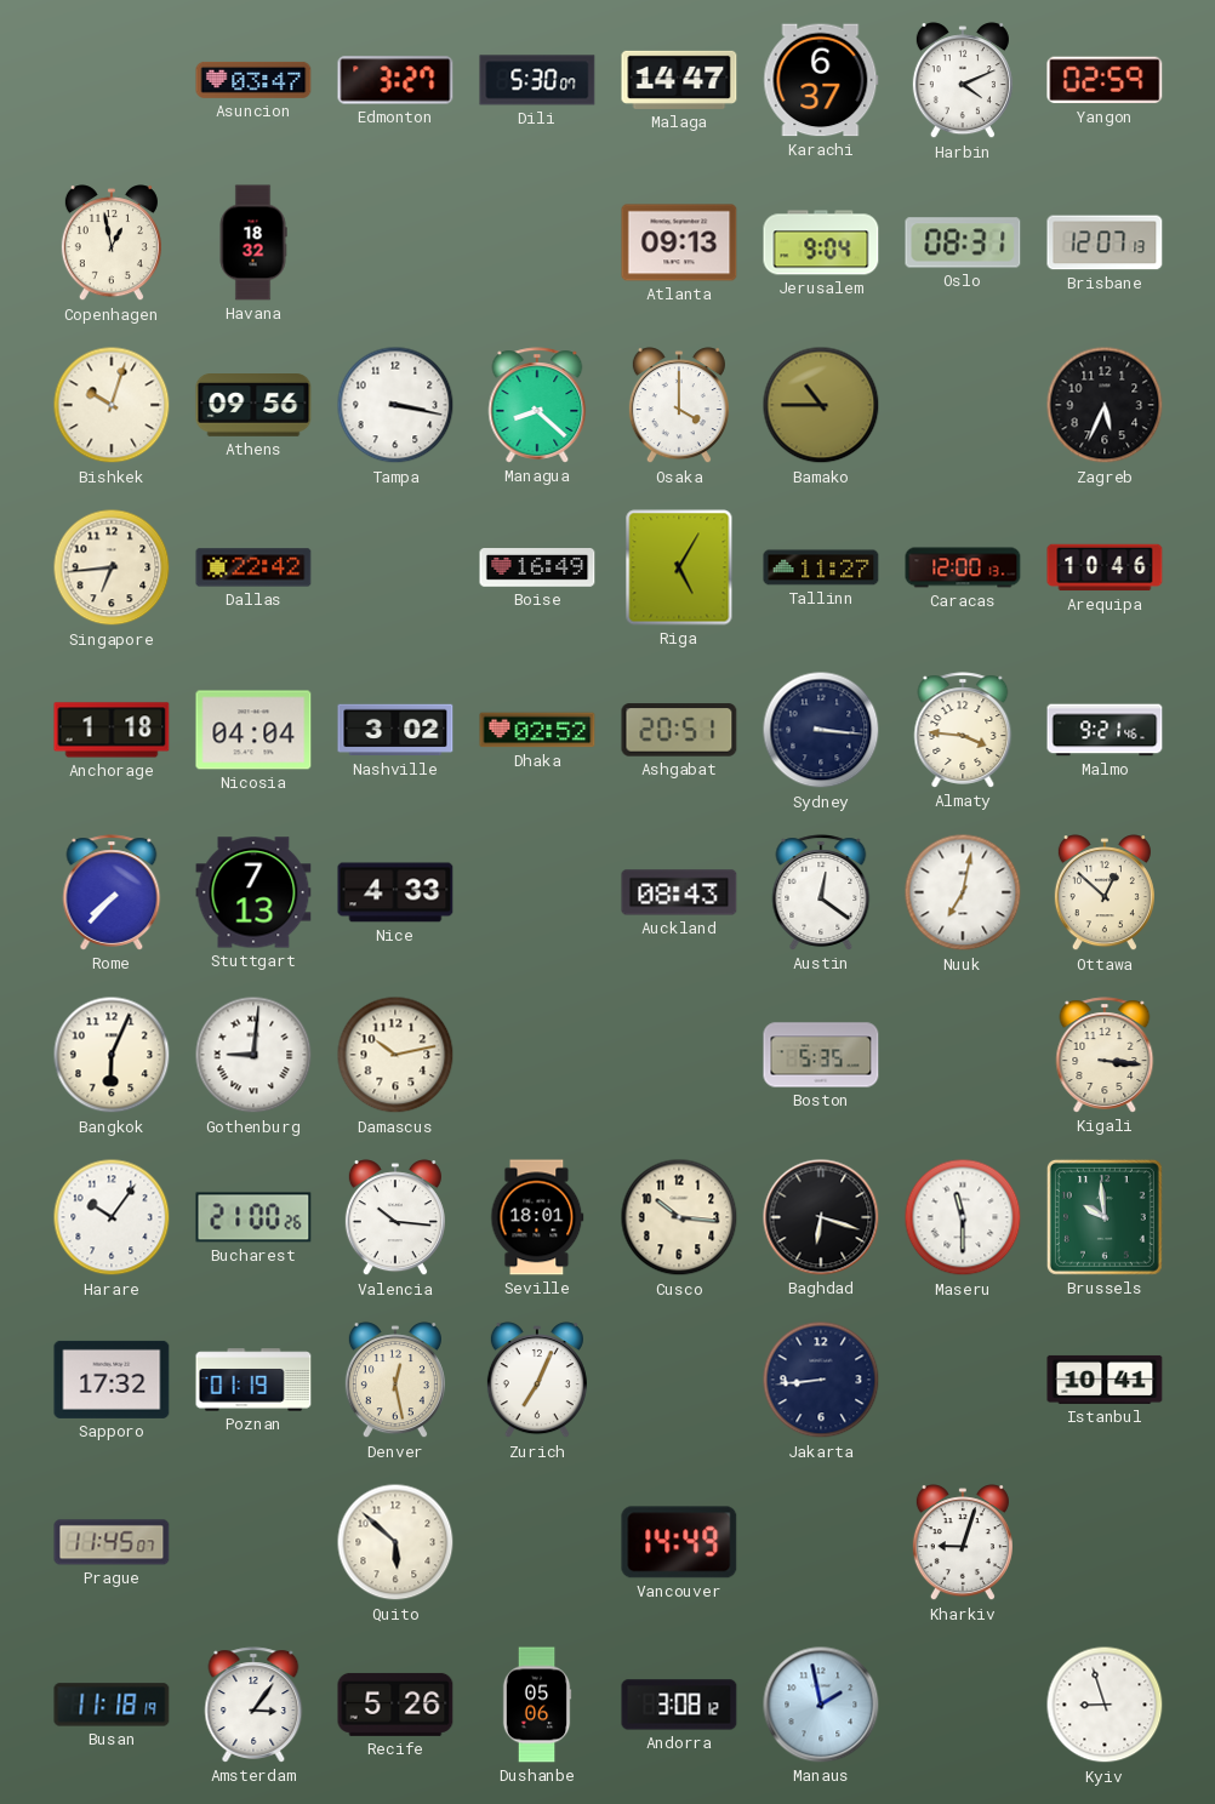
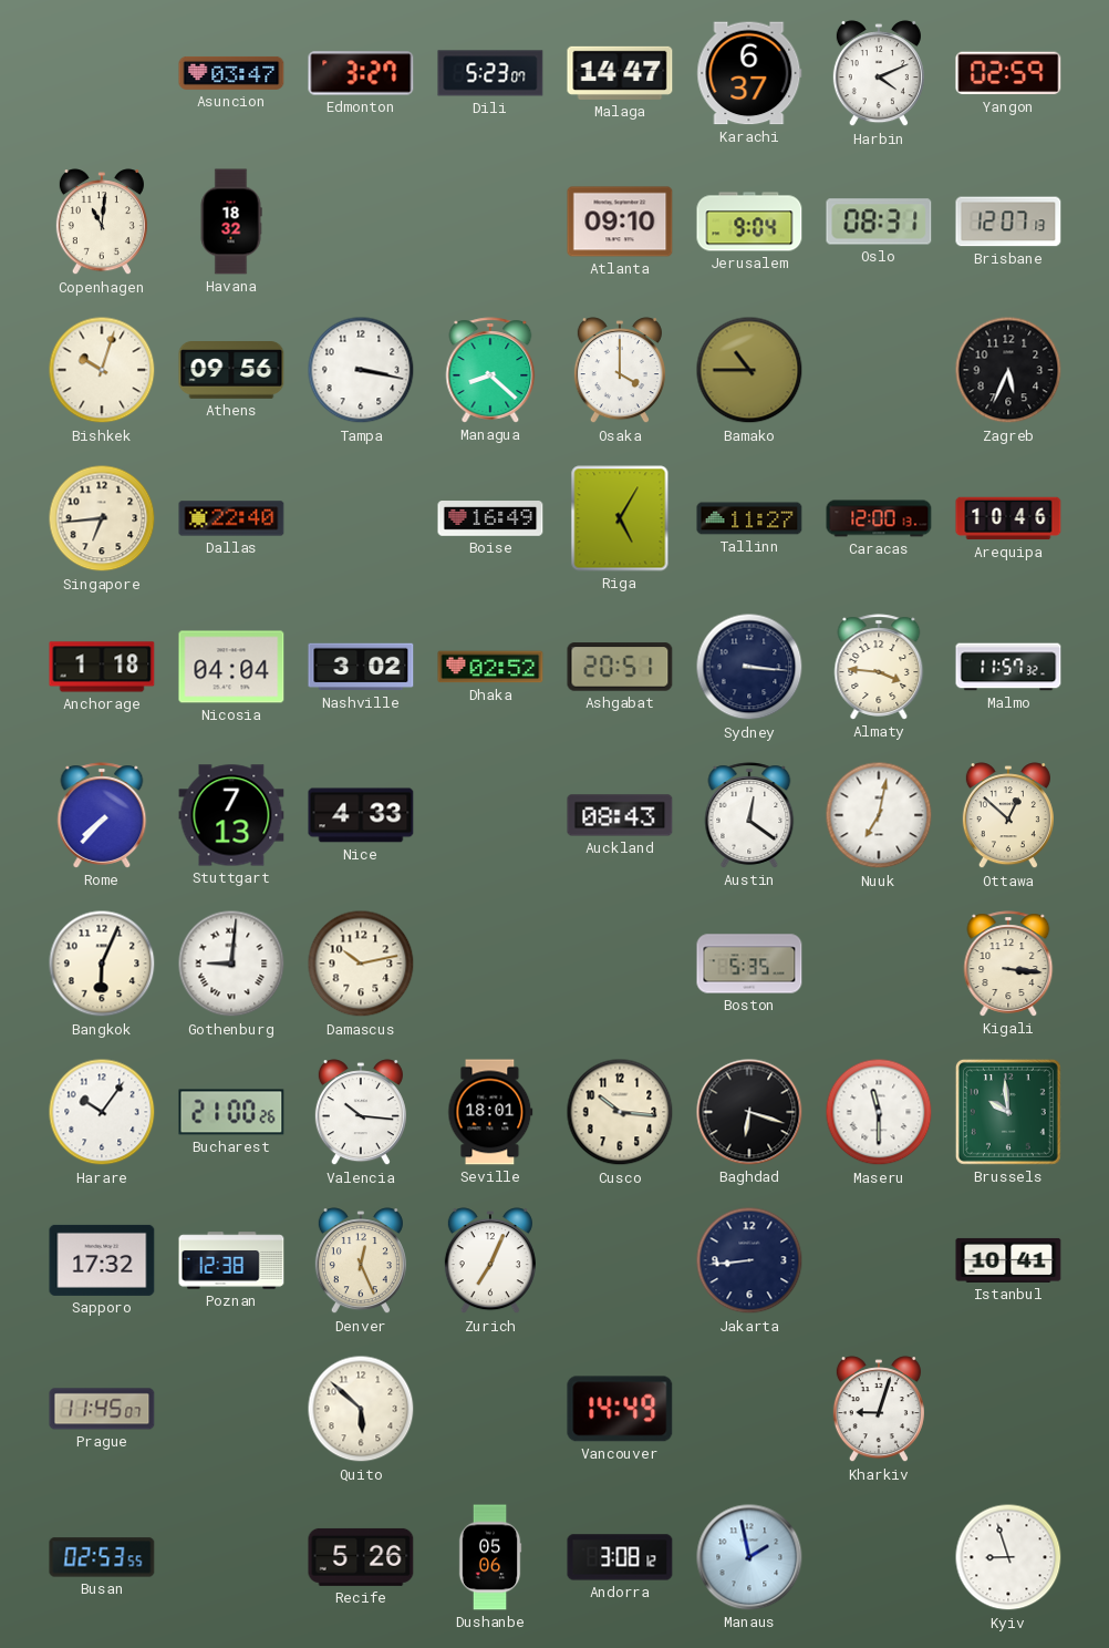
Dili: 5:30 -> 5:23
Copenhagen: 12:58 -> 11:01
Atlanta: 09:13 -> 09:10
Dallas: 22:42 -> 22:40
Malmo: 9:21 -> 11:57
Poznan: 01:19 -> 12:38
Denver: 12:28 -> 12:26
Busan: 11:18 -> 02:53
Amsterdam: 3:06 -> none
